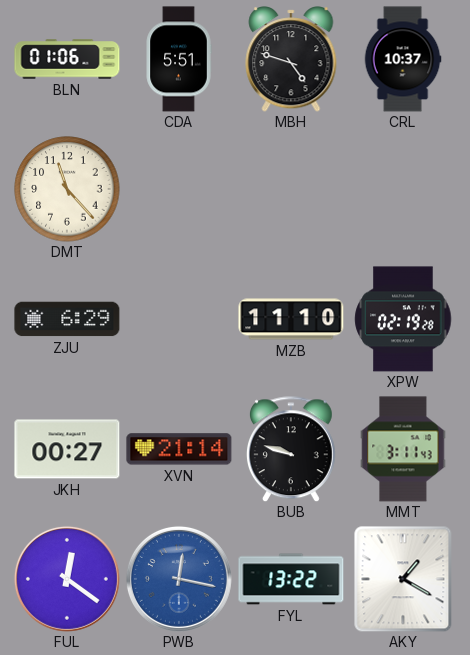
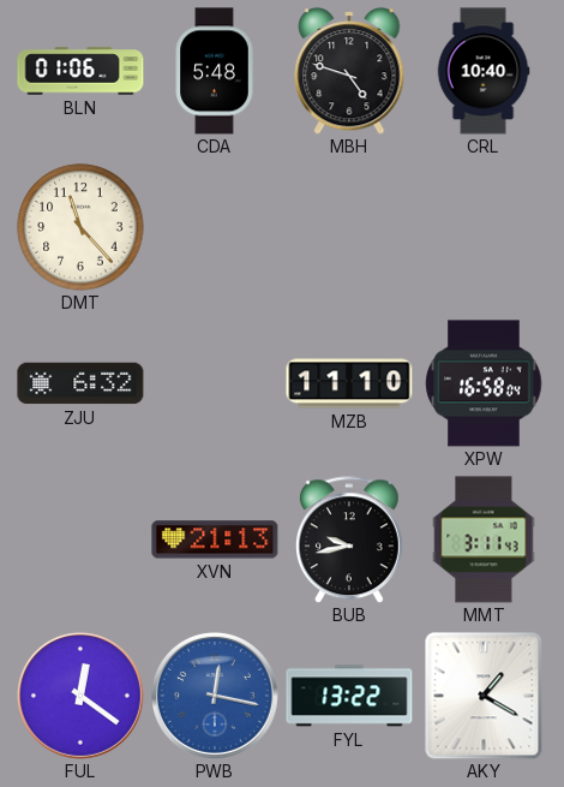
CDA: 5:51 -> 5:48
CRL: 10:37 -> 10:40
ZJU: 6:29 -> 6:32
XPW: 02:19 -> 16:58
JKH: 00:27 -> none
XVN: 21:14 -> 21:13
BUB: 9:48 -> 9:43
